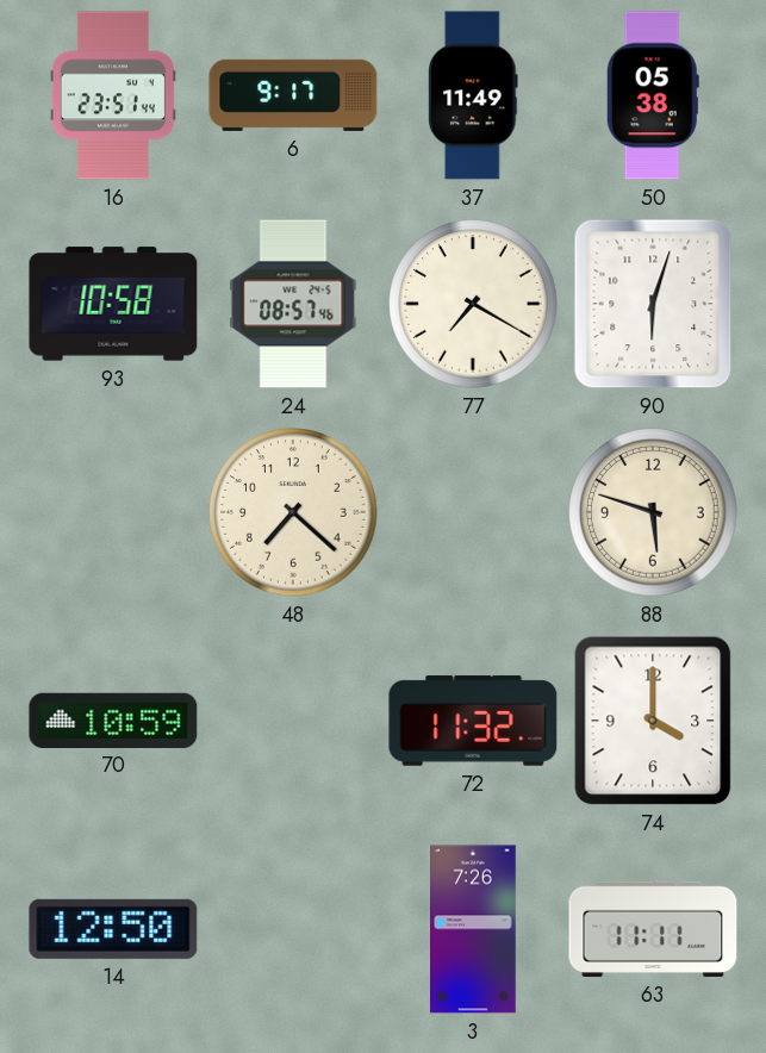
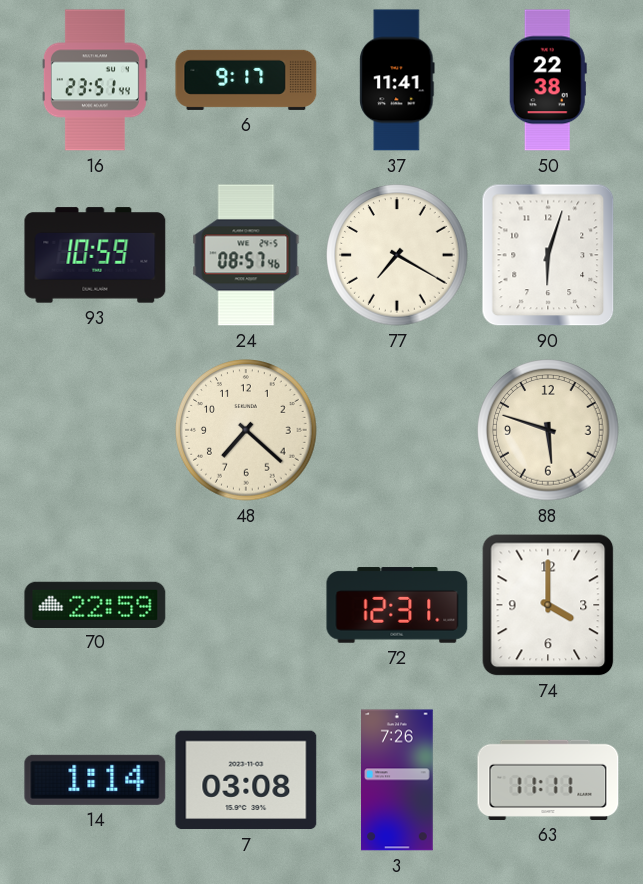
37: 11:49 -> 11:41
50: 05:38 -> 22:38
93: 10:58 -> 10:59
70: 10:59 -> 22:59
72: 11:32 -> 12:31
14: 12:50 -> 1:14
7: none -> 03:08
